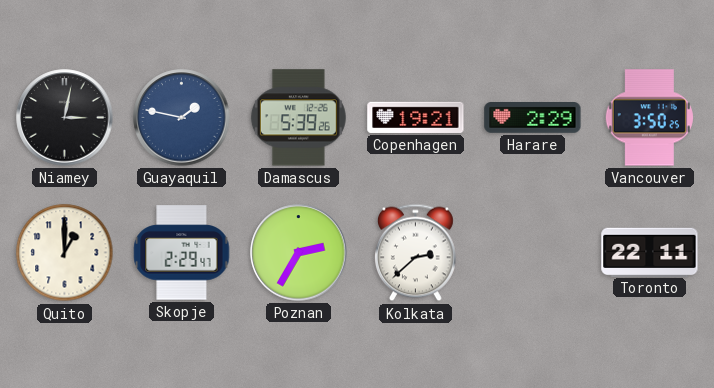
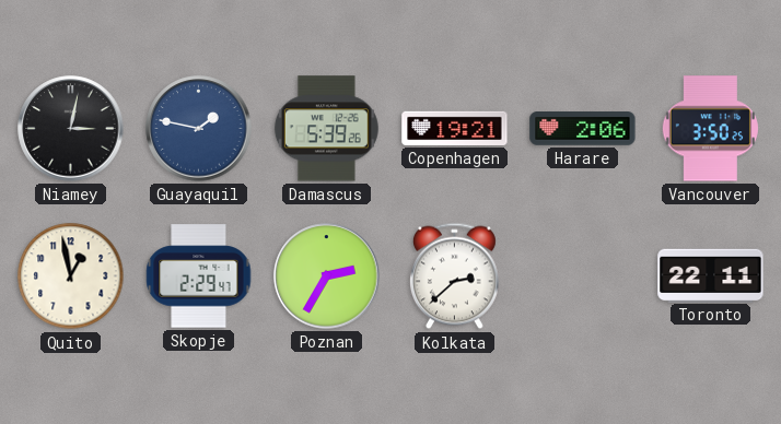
Harare: 2:29 -> 2:06
Quito: 1:00 -> 12:58
